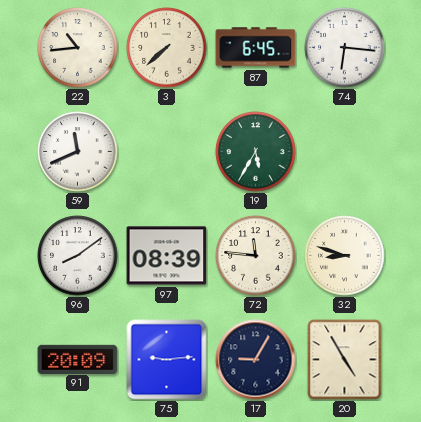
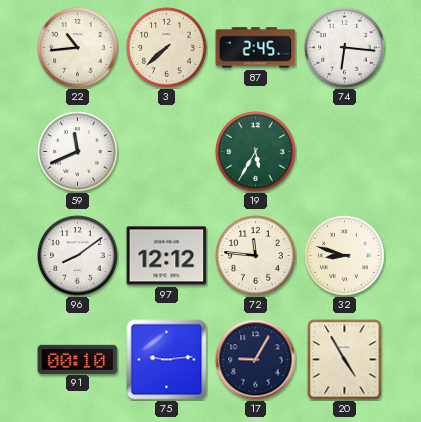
87: 6:45 -> 2:45
97: 08:39 -> 12:12
91: 20:09 -> 00:10
